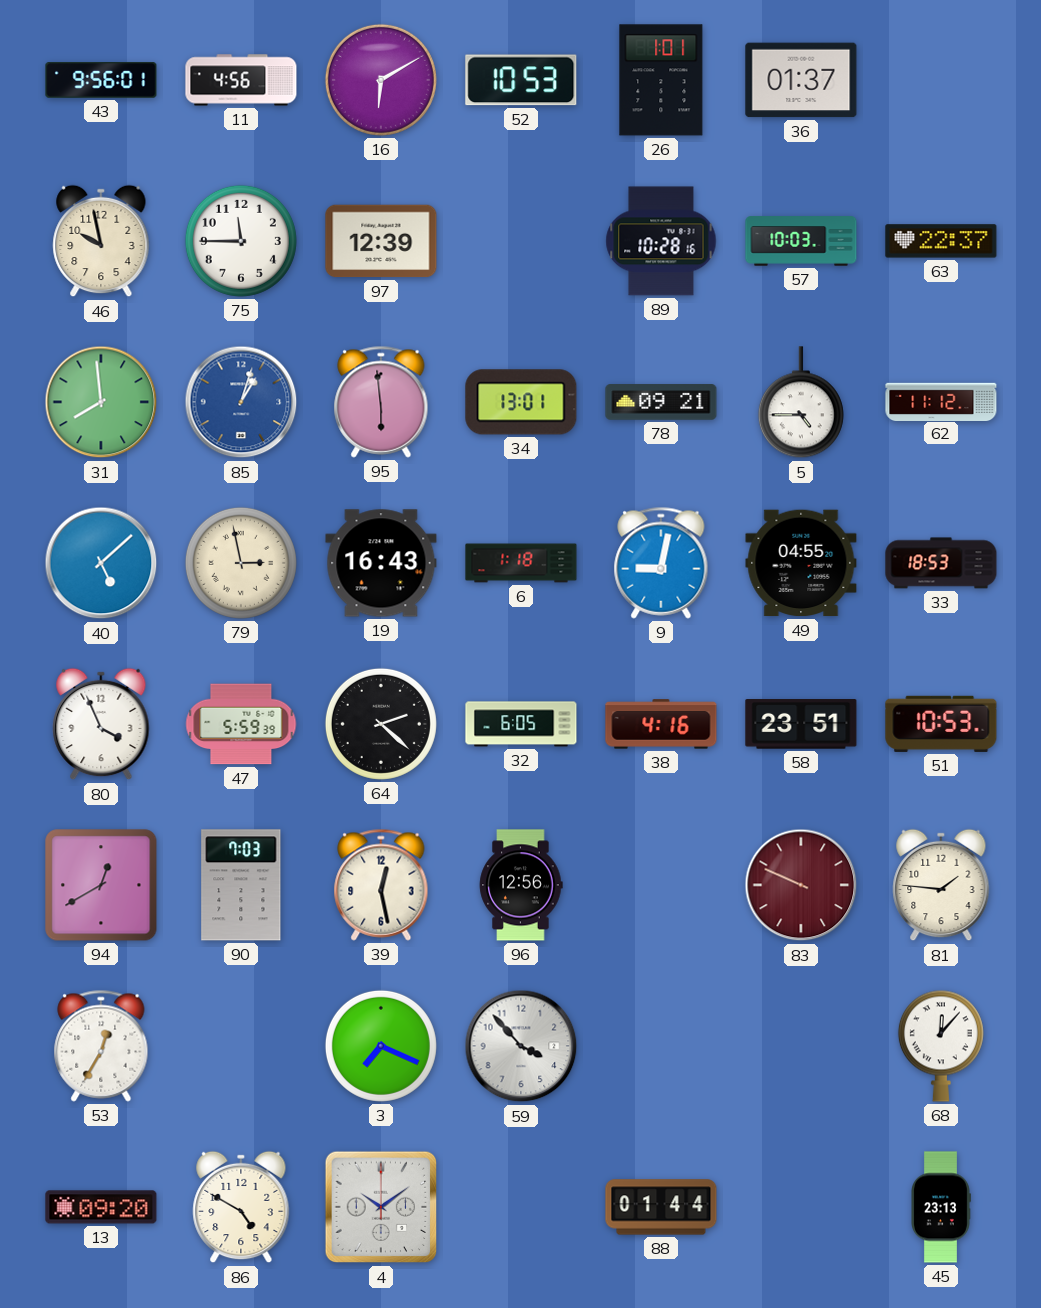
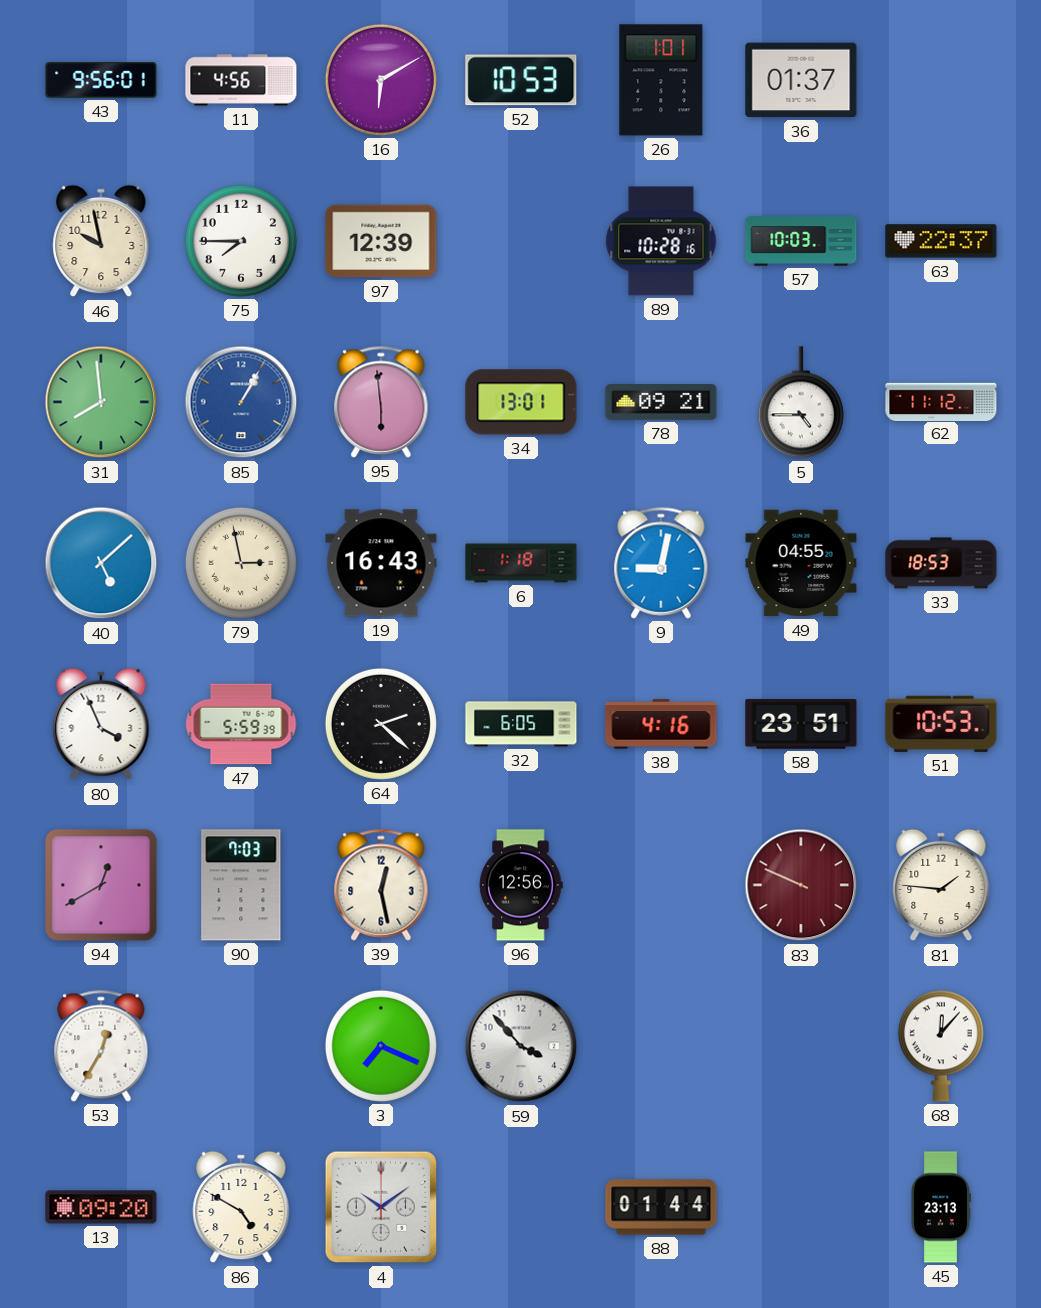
75: 11:45 -> 7:45
85: 1:03 -> 1:05
